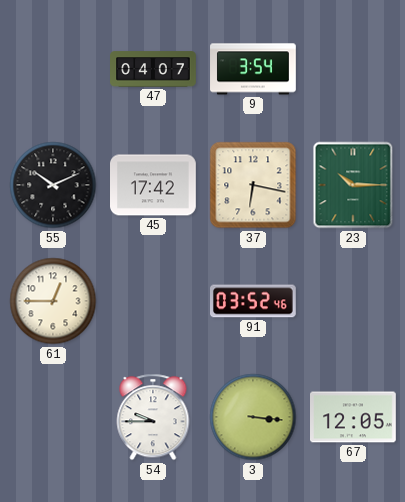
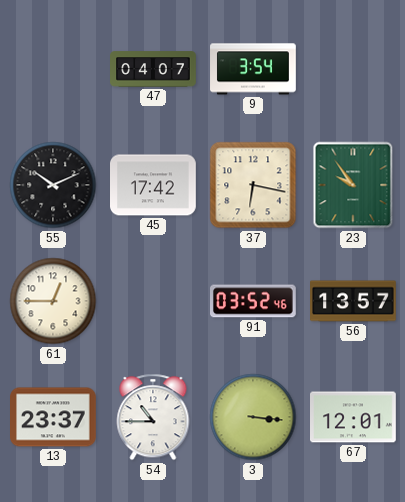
23: 10:15 -> 9:54
56: none -> 13:57
13: none -> 23:37
54: 9:45 -> 10:45
67: 12:05 -> 12:01
